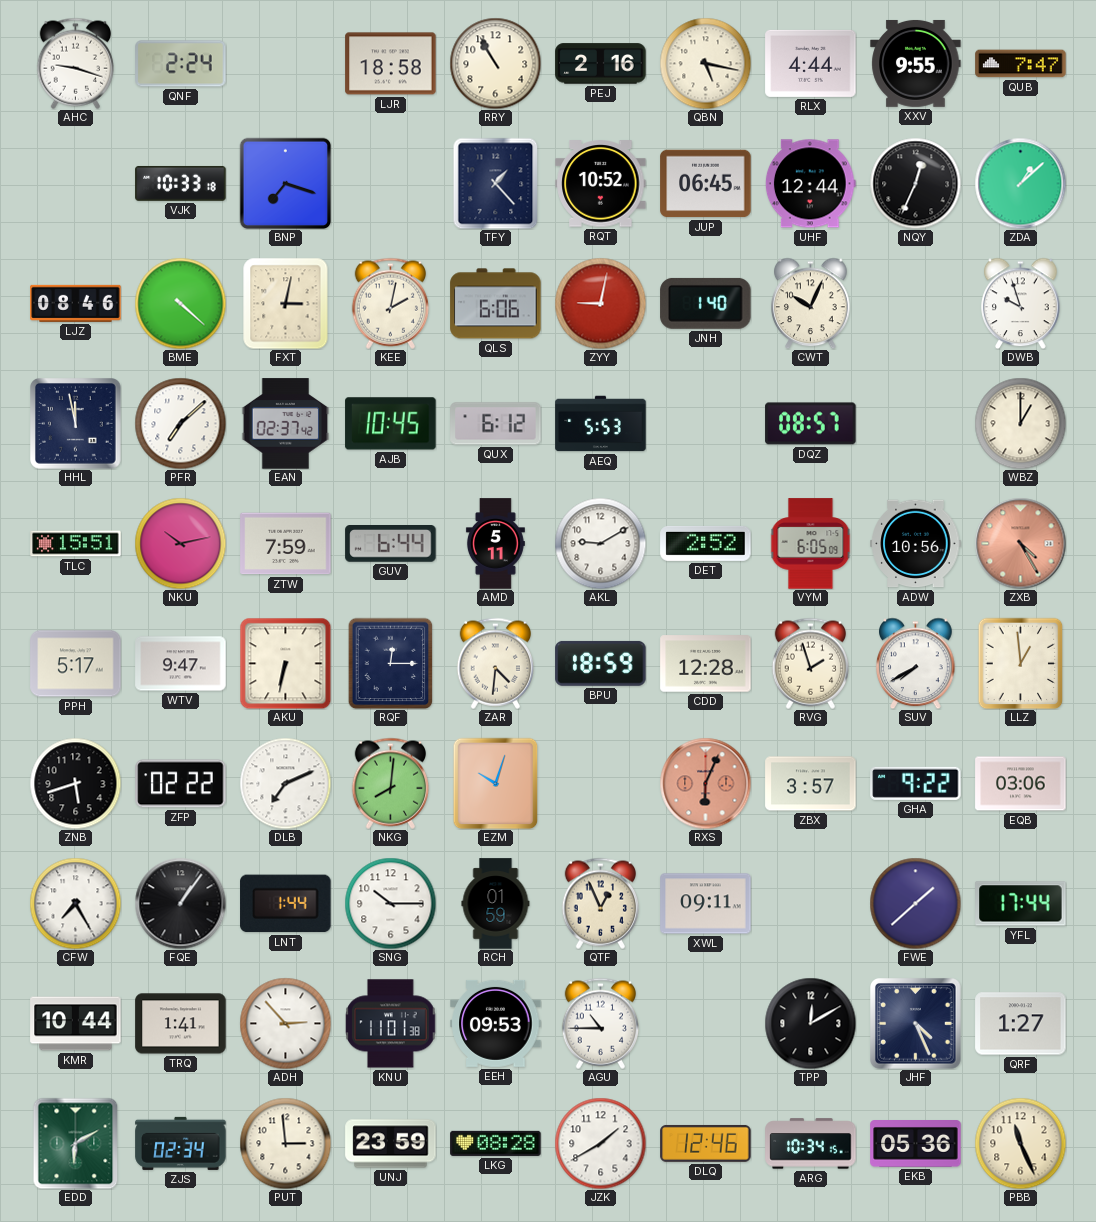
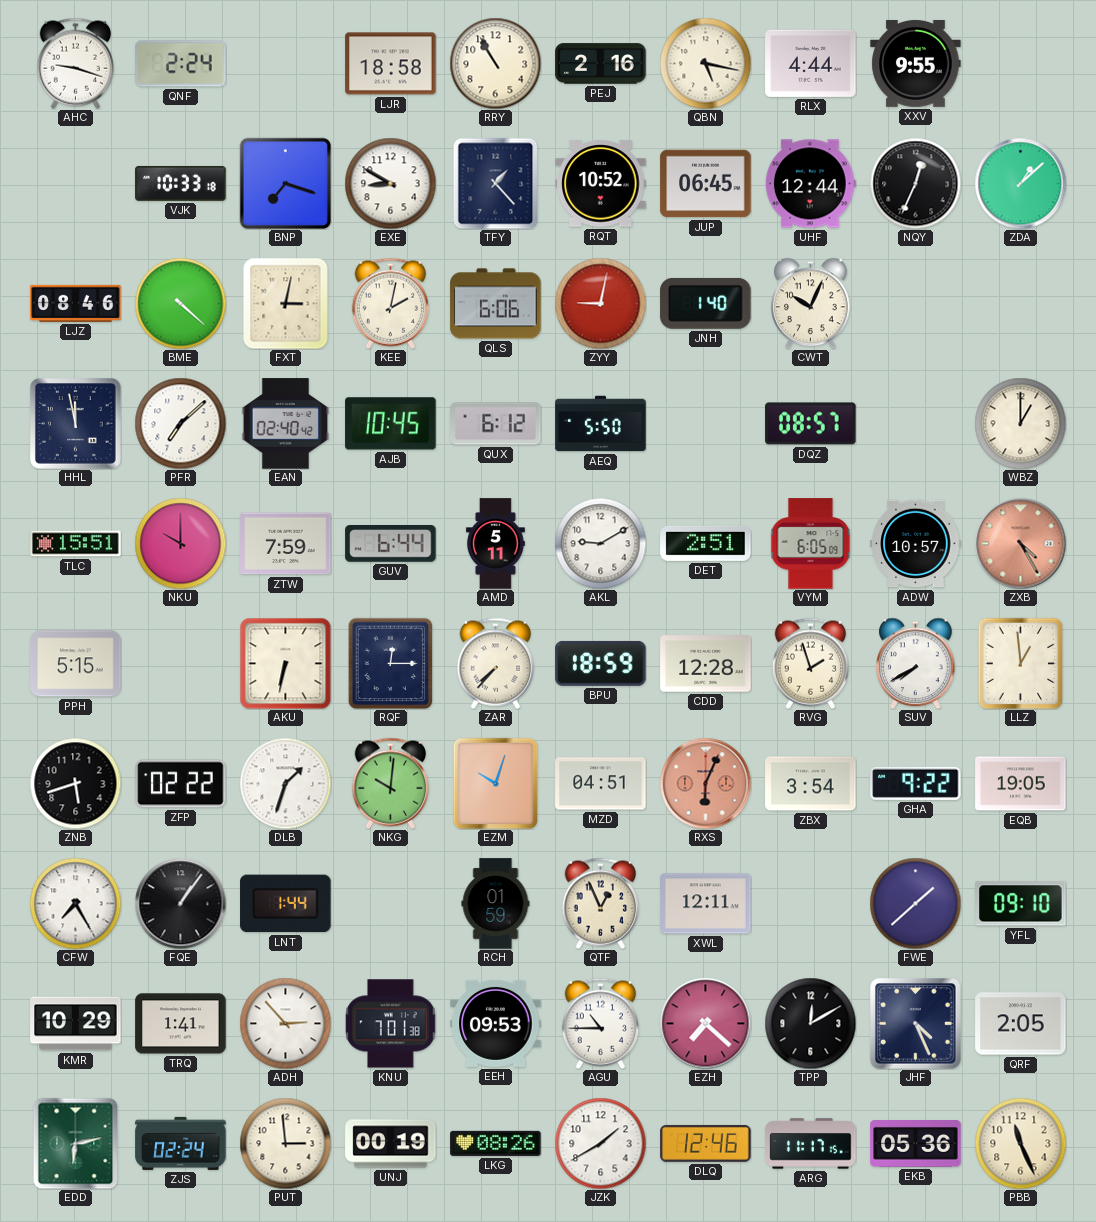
QUB: 7:47 -> none
EXE: none -> 8:50
DWB: 9:57 -> none
EAN: 02:37 -> 02:40
AEQ: 5:53 -> 5:50
NKU: 10:13 -> 10:00
DET: 2:52 -> 2:51
ADW: 10:56 -> 10:57
PPH: 5:17 -> 5:15
WTV: 9:47 -> none
ZAR: 4:31 -> 7:37
DLB: 7:11 -> 1:33
NKG: 8:01 -> 10:01
MZD: none -> 04:51
ZBX: 3:57 -> 3:54
EQB: 03:06 -> 19:05
SNG: 10:15 -> none
XWL: 09:11 -> 12:11
YFL: 17:44 -> 09:10
KMR: 10:44 -> 10:29
KNU: 11:01 -> 7:01
EZH: none -> 7:22
QRF: 1:27 -> 2:05
EDD: 6:10 -> 6:13
ZJS: 02:34 -> 02:24
UNJ: 23:59 -> 00:19
LKG: 08:28 -> 08:26
ARG: 10:34 -> 11:17
